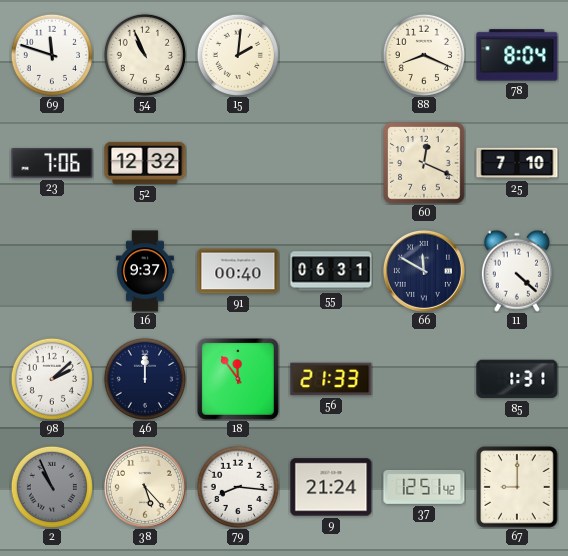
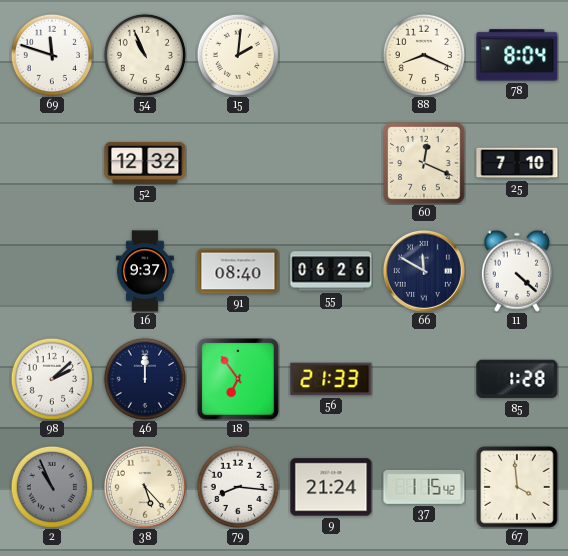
23: 7:06 -> none
91: 00:40 -> 08:40
55: 06:31 -> 06:26
18: 11:54 -> 6:54
85: 1:31 -> 1:28
37: 12:51 -> 1:15
67: 9:00 -> 3:59
